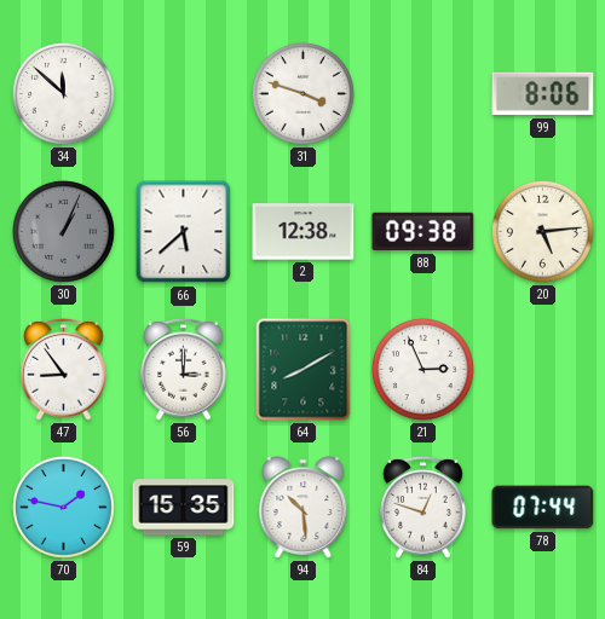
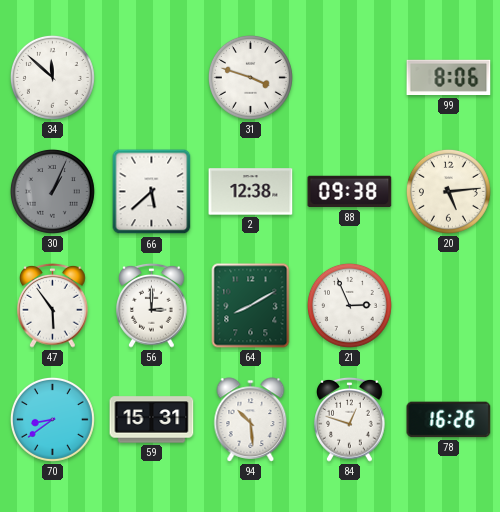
47: 8:54 -> 5:54
70: 1:47 -> 8:39
59: 15:35 -> 15:31
78: 07:44 -> 16:26
